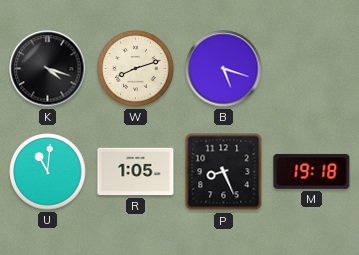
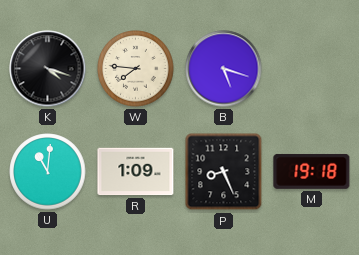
W: 8:12 -> 7:46
R: 1:05 -> 1:09
